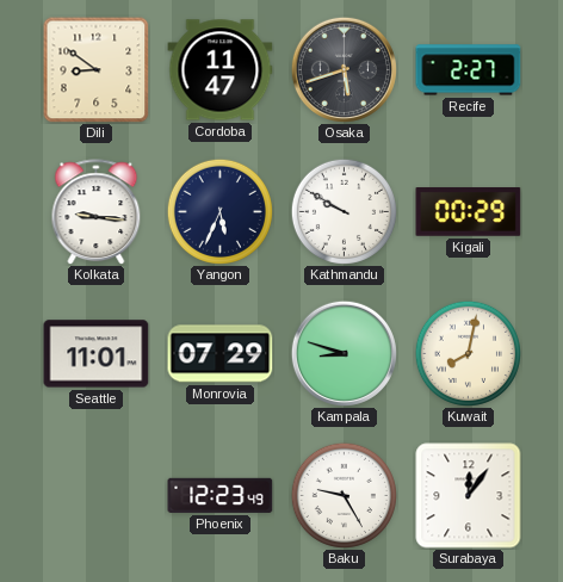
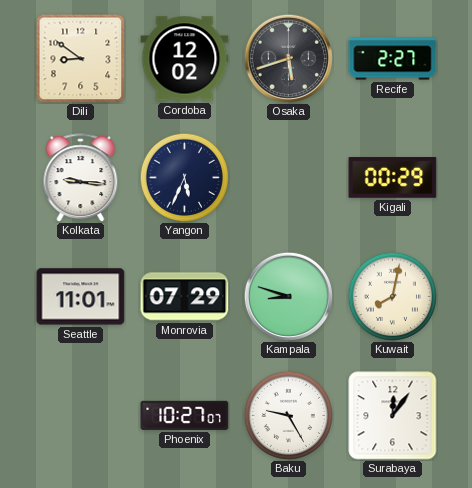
Cordoba: 11:47 -> 12:02
Kathmandu: 9:50 -> none
Phoenix: 12:23 -> 10:27
